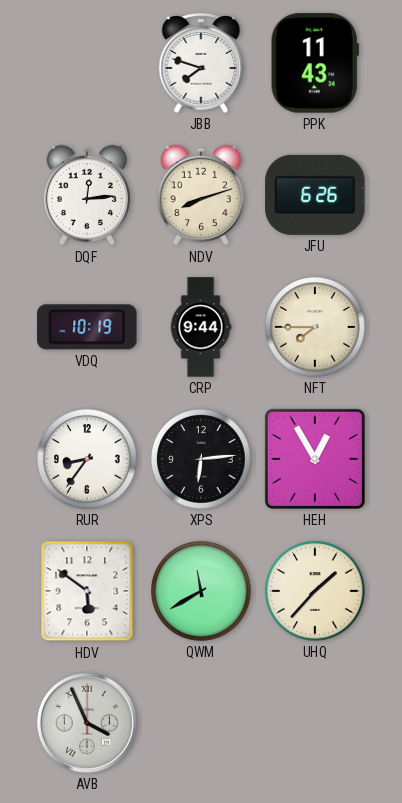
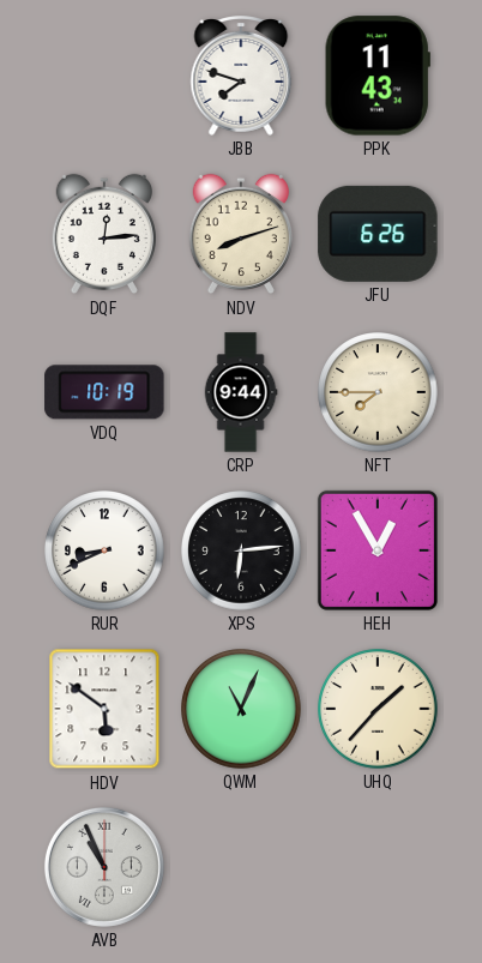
RUR: 8:36 -> 8:41
QWM: 11:40 -> 11:04
AVB: 3:56 -> 10:56
